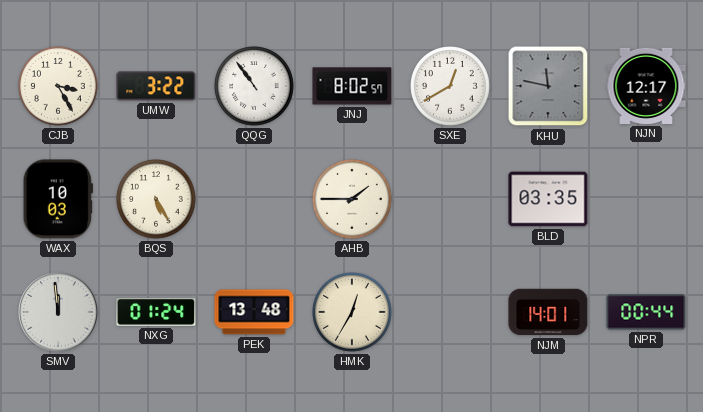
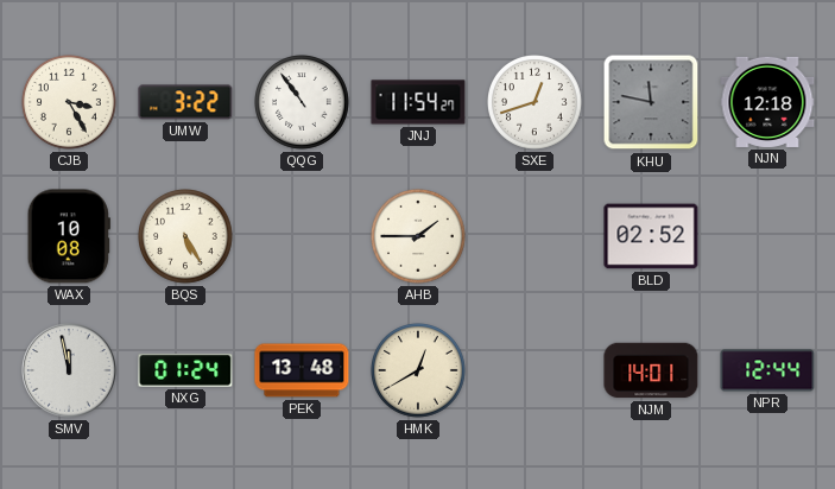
JNJ: 8:02 -> 11:54
SXE: 12:40 -> 12:42
NJN: 12:17 -> 12:18
WAX: 10:03 -> 10:08
BLD: 03:35 -> 02:52
SMV: 11:59 -> 11:58
HMK: 12:35 -> 12:40
NPR: 00:44 -> 12:44
